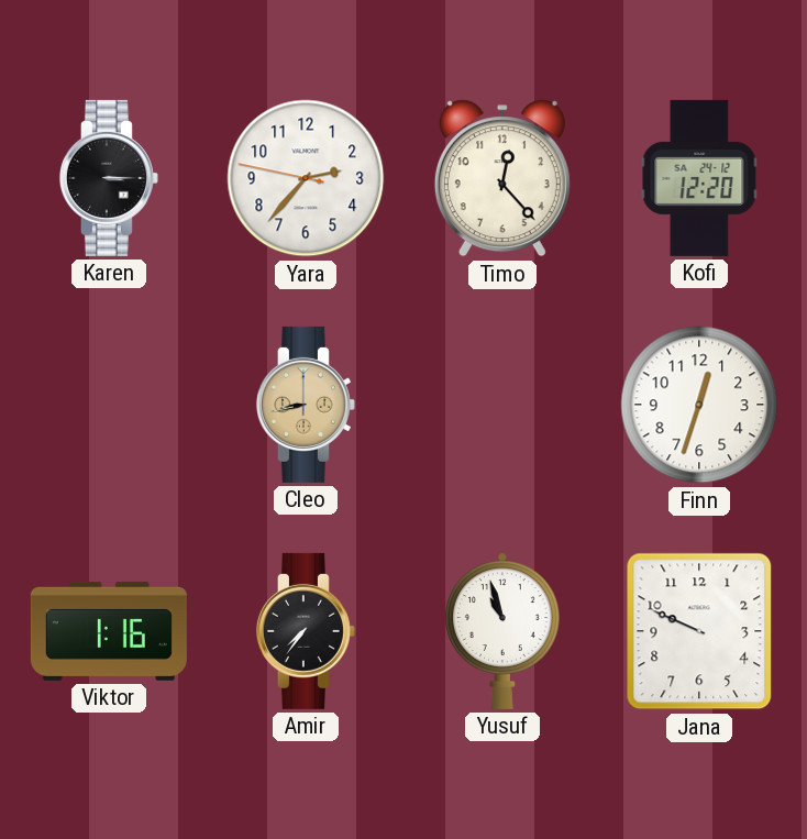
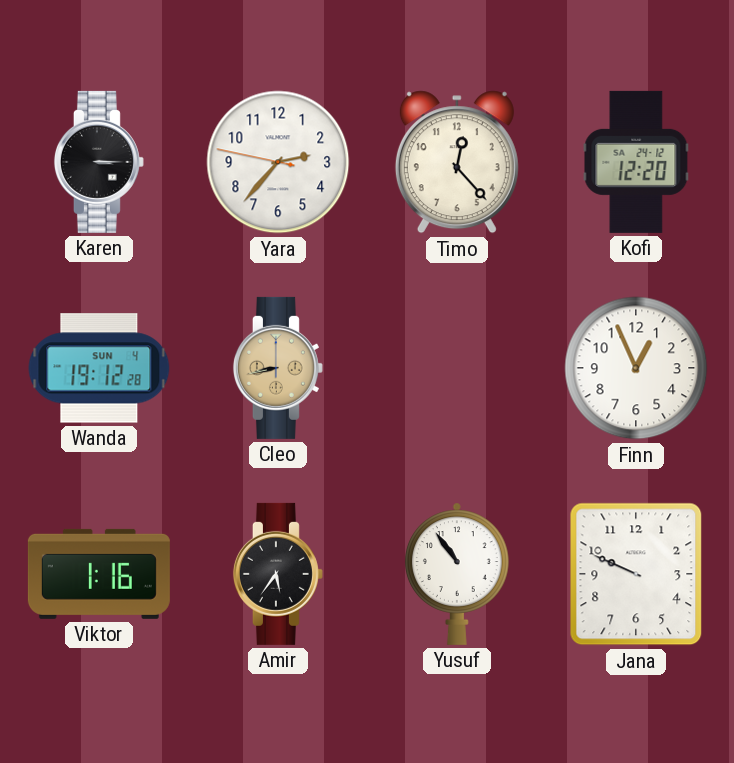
Wanda: none -> 19:12
Finn: 12:33 -> 12:56
Amir: 7:36 -> 5:36
Yusuf: 10:57 -> 10:54
